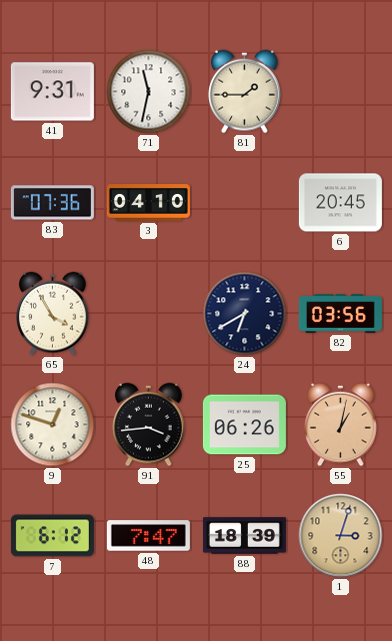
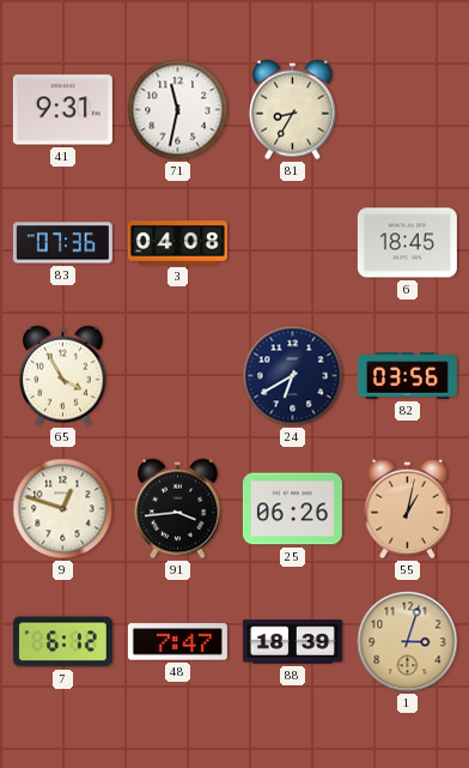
81: 1:45 -> 8:35
3: 04:10 -> 04:08
6: 20:45 -> 18:45
